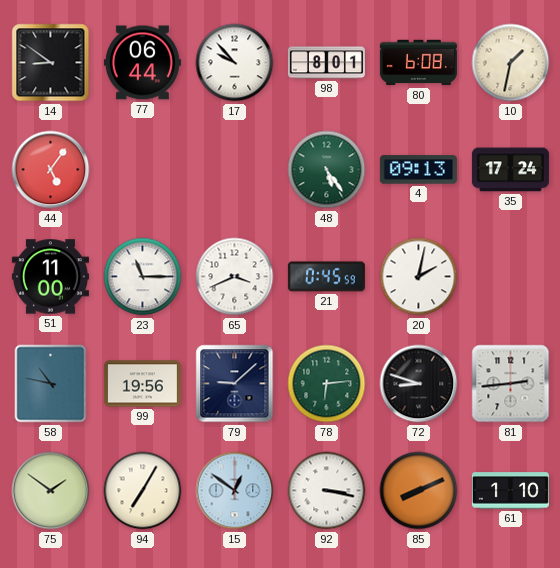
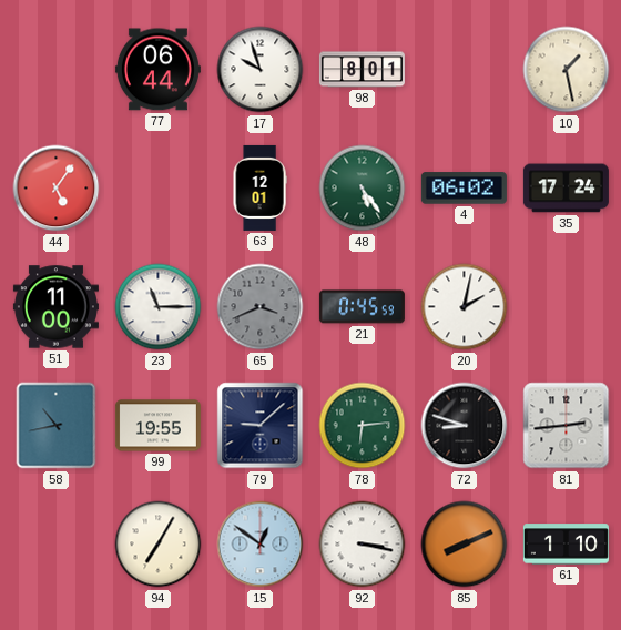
14: 8:51 -> none
17: 9:53 -> 9:57
80: 6:08 -> none
10: 1:32 -> 1:28
63: none -> 12:01
4: 09:13 -> 06:02
65 dial: white -> grey
58: 10:47 -> 10:43
99: 19:56 -> 19:55
75: 1:51 -> none
